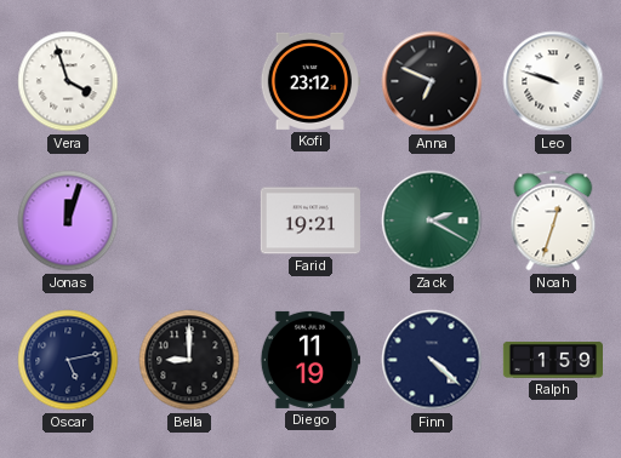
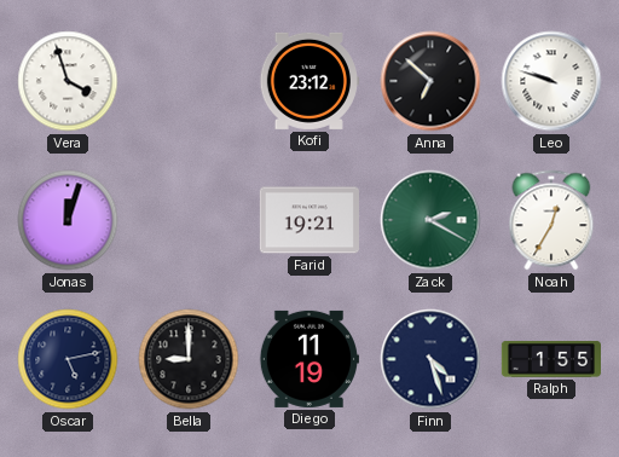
Anna: 6:49 -> 6:52
Noah: 12:33 -> 12:35
Finn: 4:22 -> 4:27
Ralph: 1:59 -> 1:55
